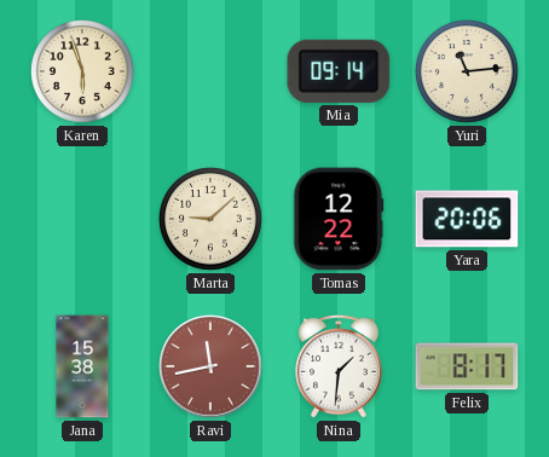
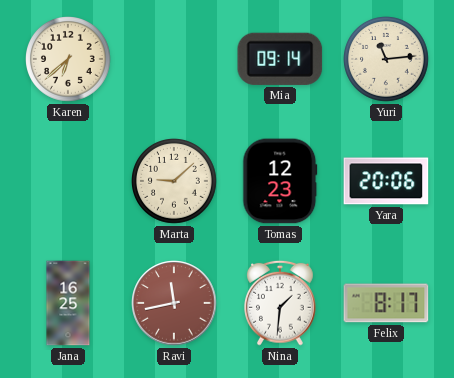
Karen: 5:57 -> 6:38
Tomas: 12:22 -> 12:23
Jana: 15:38 -> 16:25
